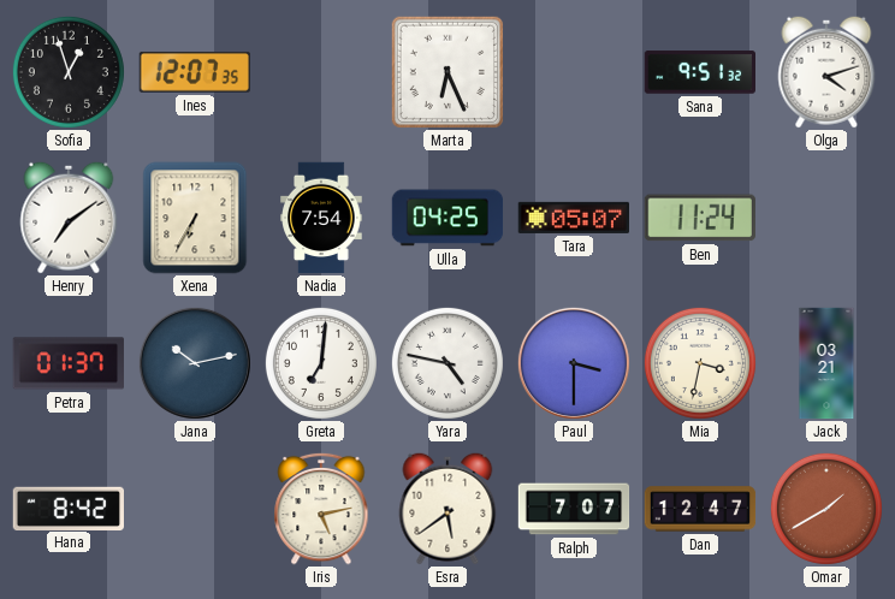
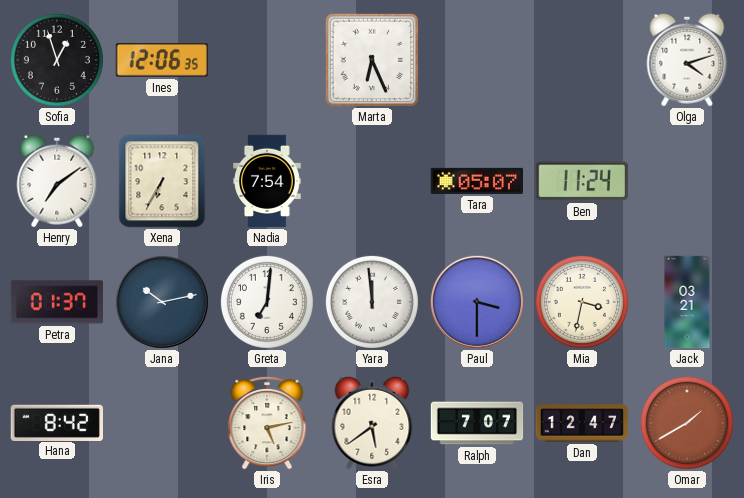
Ines: 12:07 -> 12:06
Sana: 9:51 -> none
Ulla: 04:25 -> none
Yara: 4:47 -> 11:59
